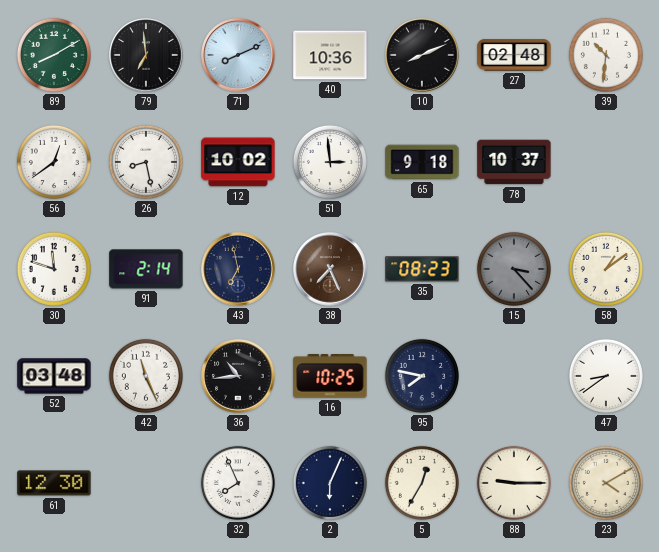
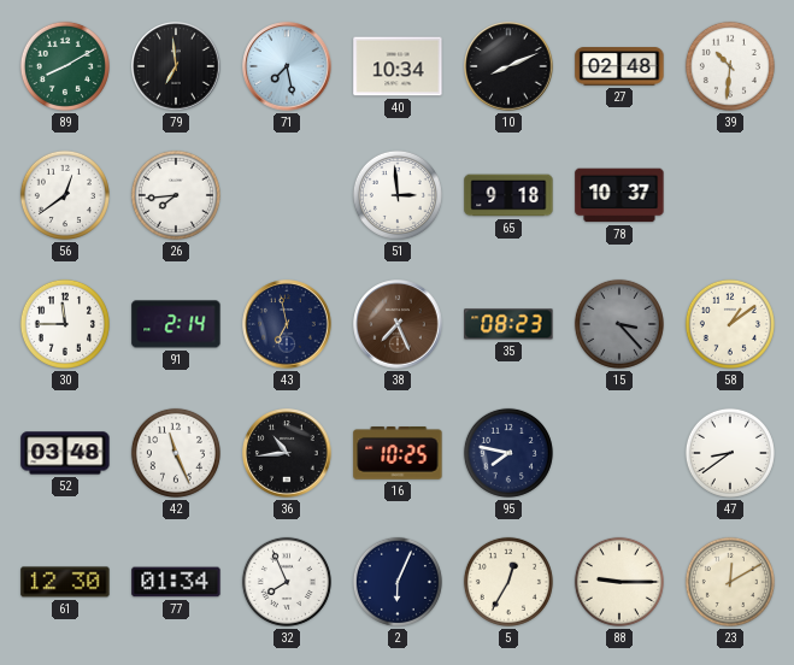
71: 8:11 -> 7:28
40: 10:36 -> 10:34
26: 8:28 -> 7:44
12: 10:02 -> none
30: 11:48 -> 11:45
77: none -> 01:34
23: 4:10 -> 12:10
